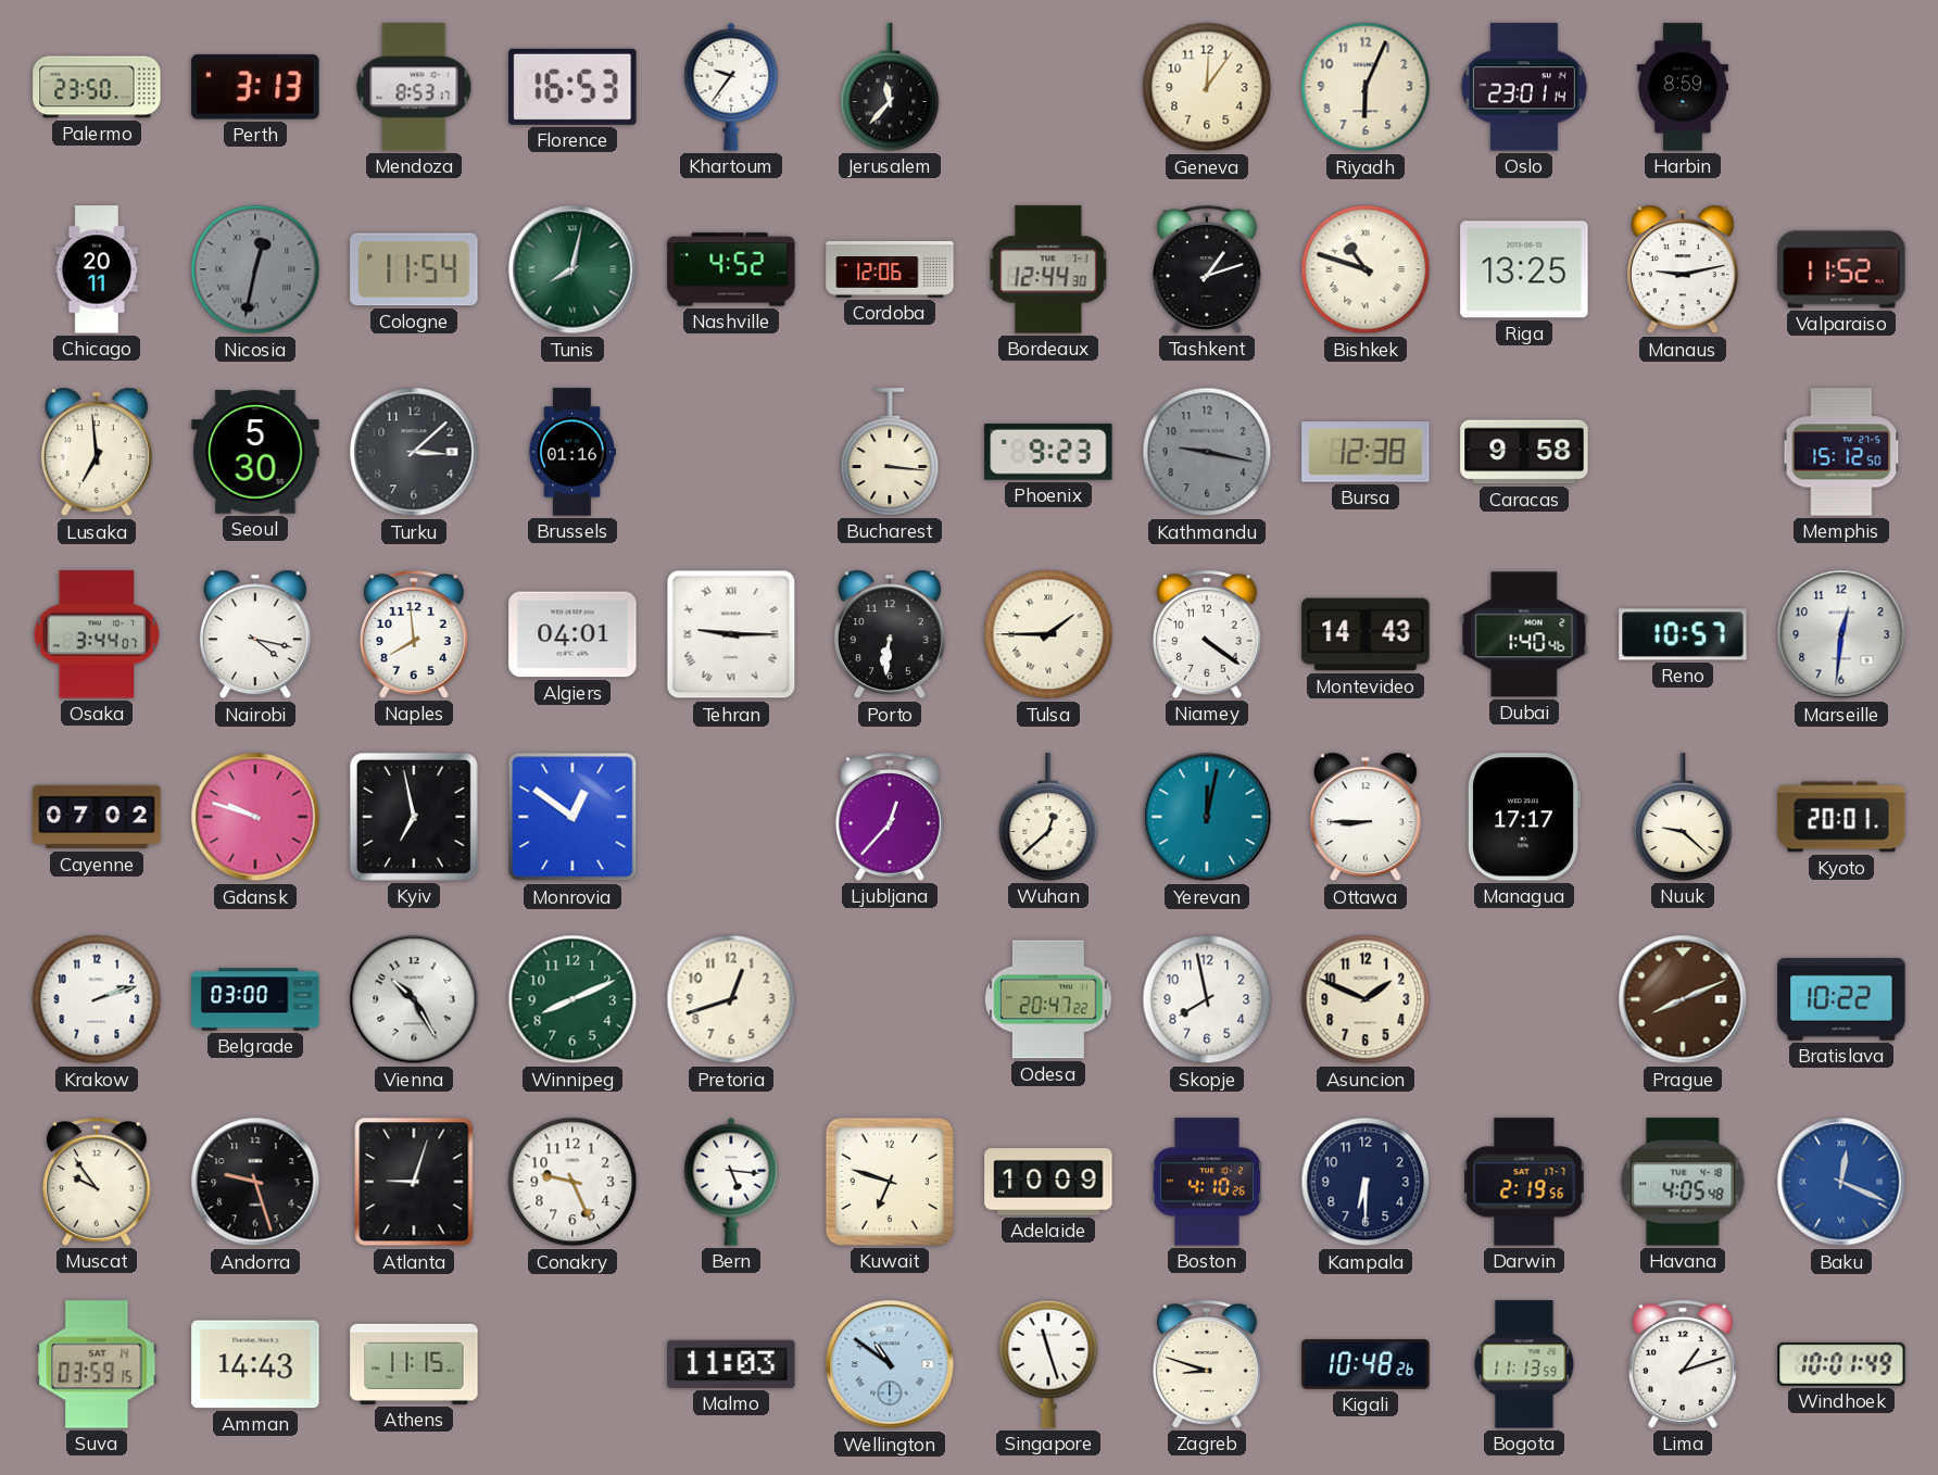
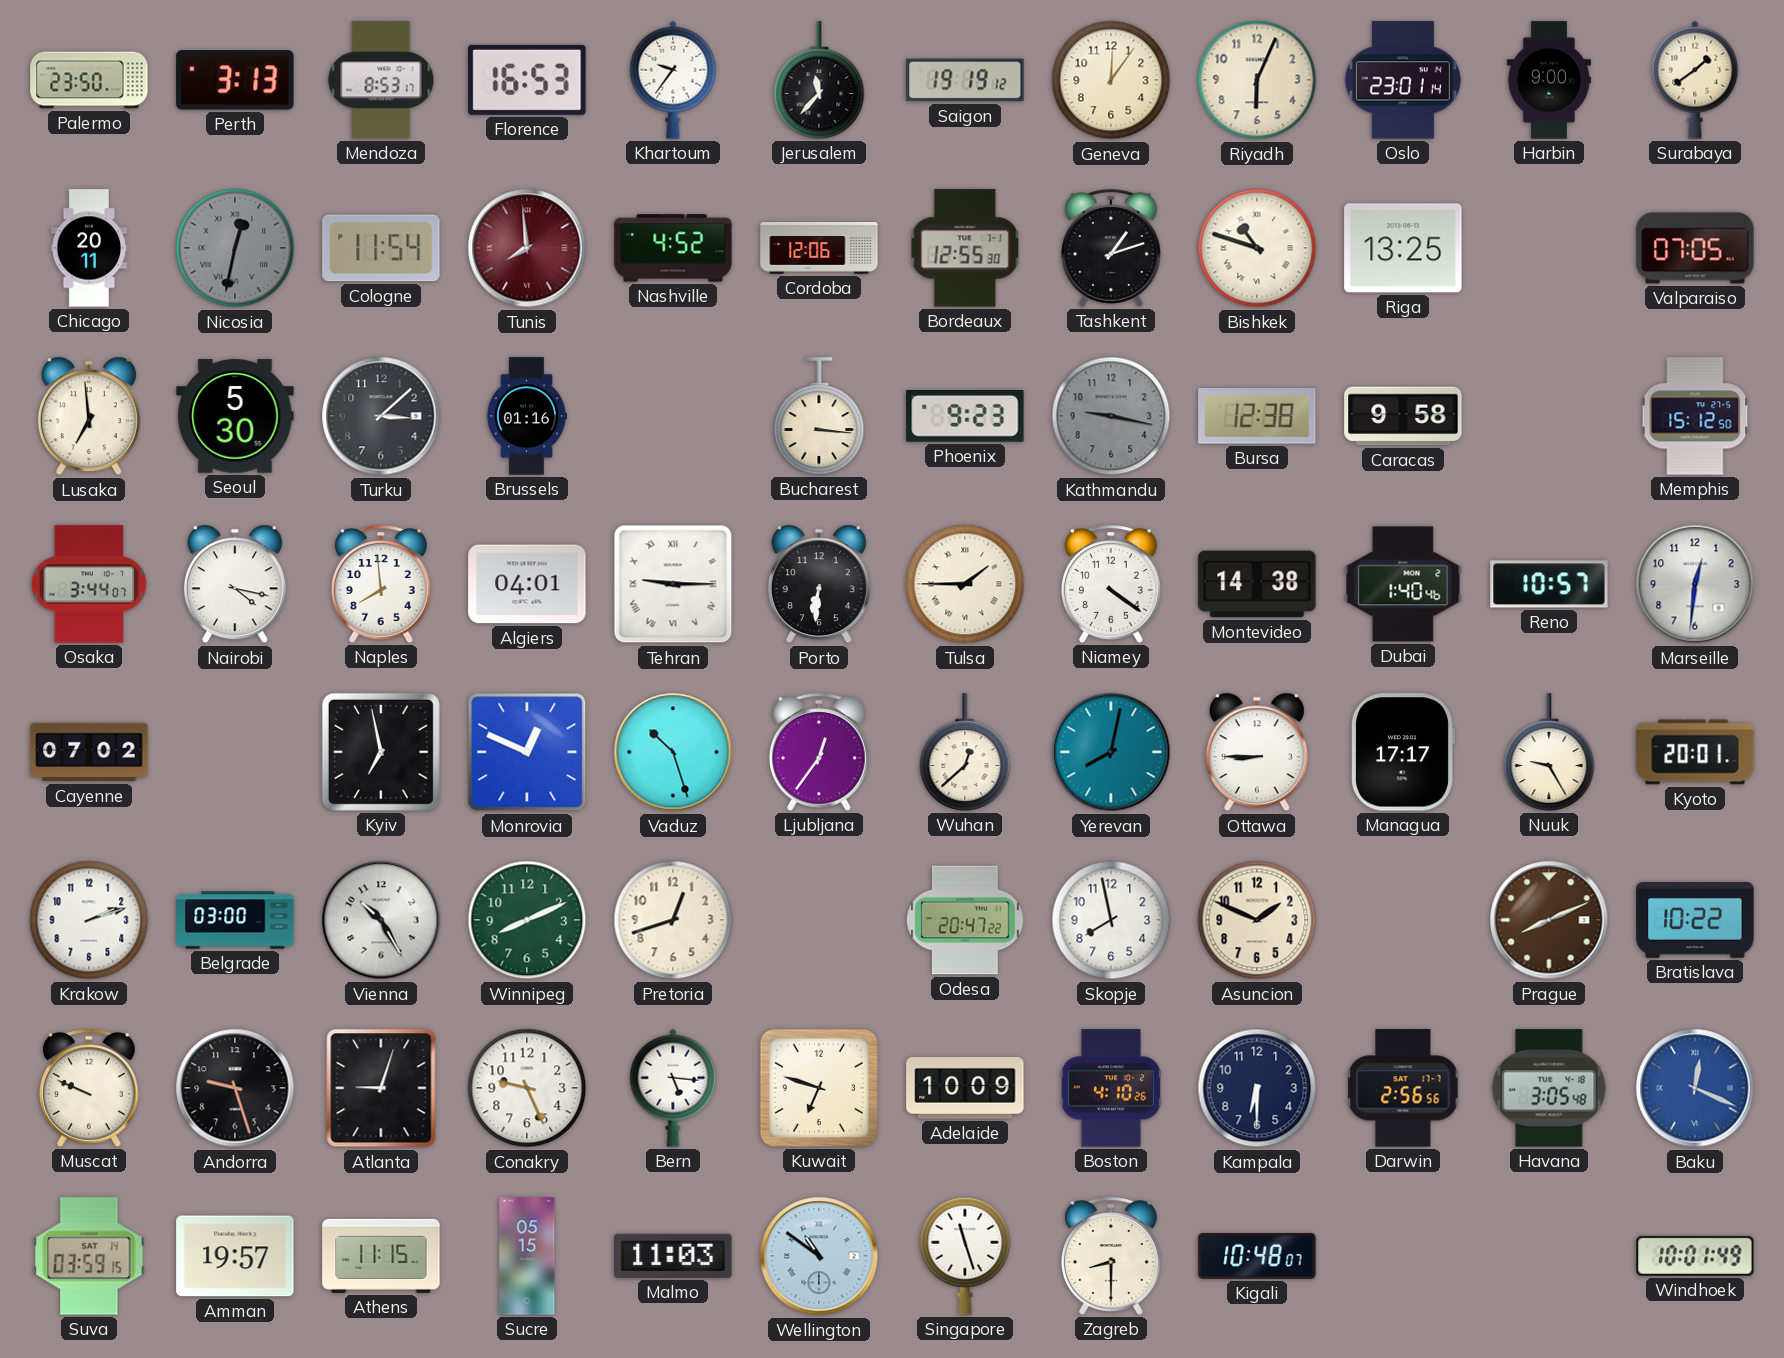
Saigon: none -> 19:19
Harbin: 8:59 -> 9:00
Surabaya: none -> 1:39
Tunis: 8:02 -> 7:59
Tunis dial: green -> burgundy
Bordeaux: 12:44 -> 12:55
Manaus: 9:13 -> none
Valparaiso: 11:52 -> 07:05
Montevideo: 14:43 -> 14:38
Gdansk: 9:48 -> none
Monrovia: 12:51 -> 12:49
Vaduz: none -> 10:27
Ljubljana: 12:37 -> 12:36
Yerevan: 12:02 -> 8:02
Nuuk: 9:22 -> 9:25
Muscat: 9:54 -> 9:49
Darwin: 2:19 -> 2:56
Havana: 4:05 -> 3:05
Amman: 14:43 -> 19:57
Sucre: none -> 05:15
Zagreb: 8:48 -> 8:30
Kigali: 10:48:26 -> 10:48:07
Bogota: 11:13 -> none
Lima: 1:12 -> none
